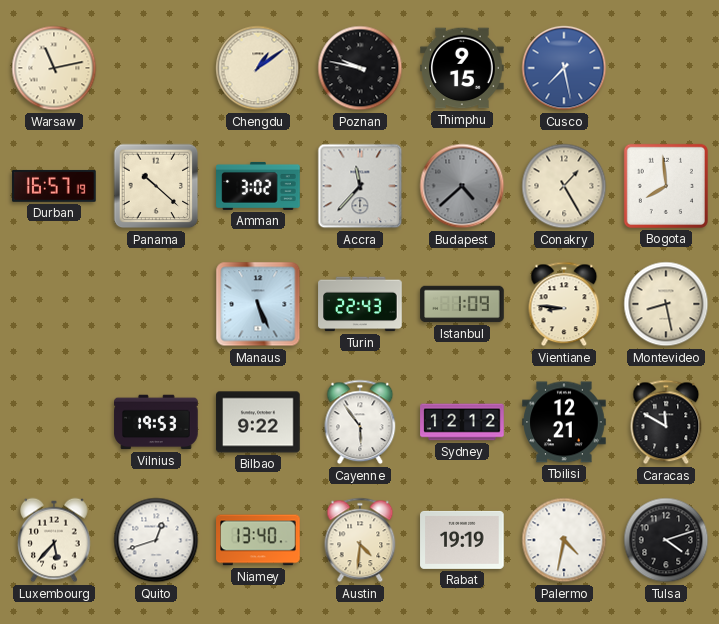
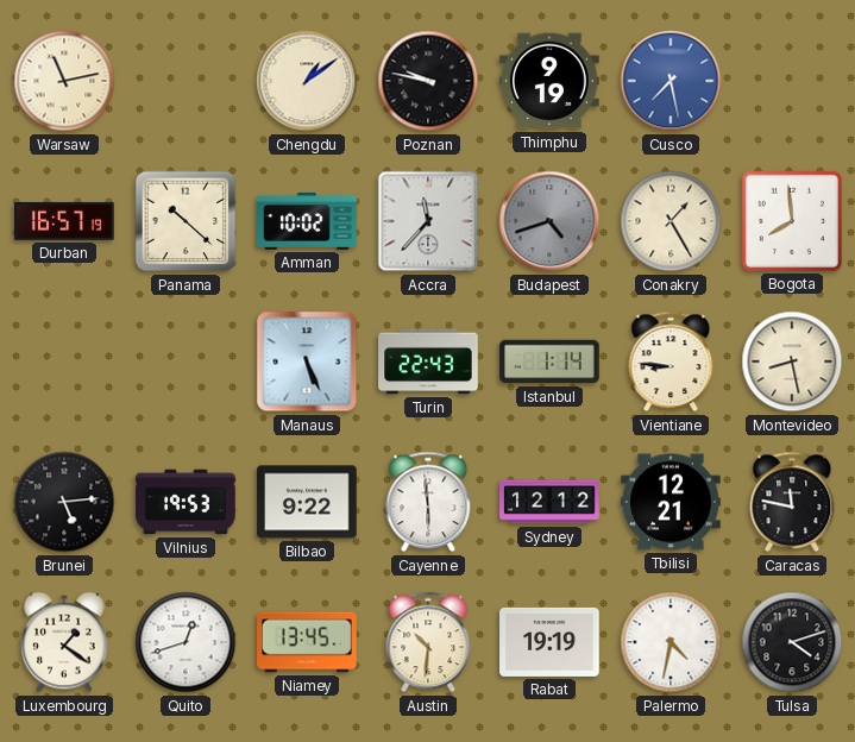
Thimphu: 9:15 -> 9:19
Amman: 3:02 -> 10:02
Budapest: 4:38 -> 4:42
Istanbul: 1:09 -> 1:14
Brunei: none -> 5:14
Cayenne: 5:54 -> 5:59
Caracas: 11:50 -> 11:47
Luxembourg: 5:37 -> 1:21
Niamey: 13:40 -> 13:45
Austin: 4:31 -> 10:31
